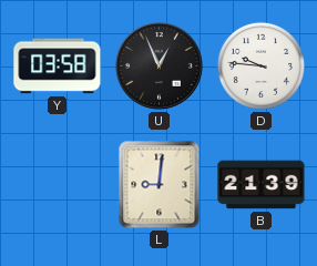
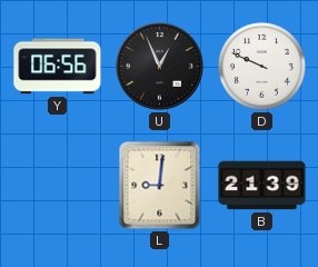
Y: 03:58 -> 06:56
D: 9:46 -> 9:49
